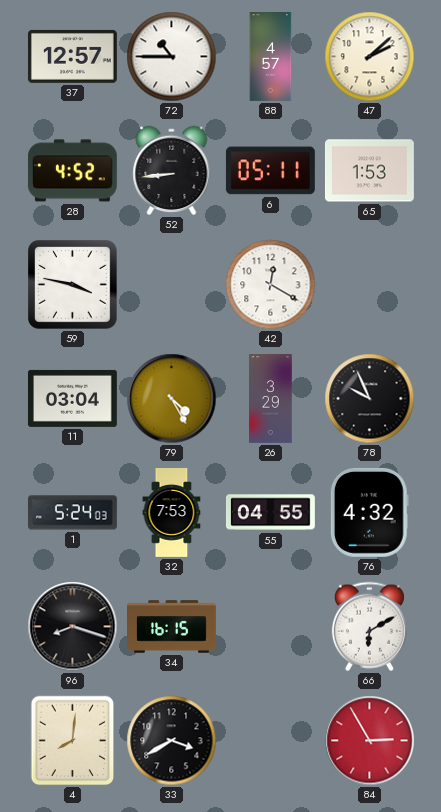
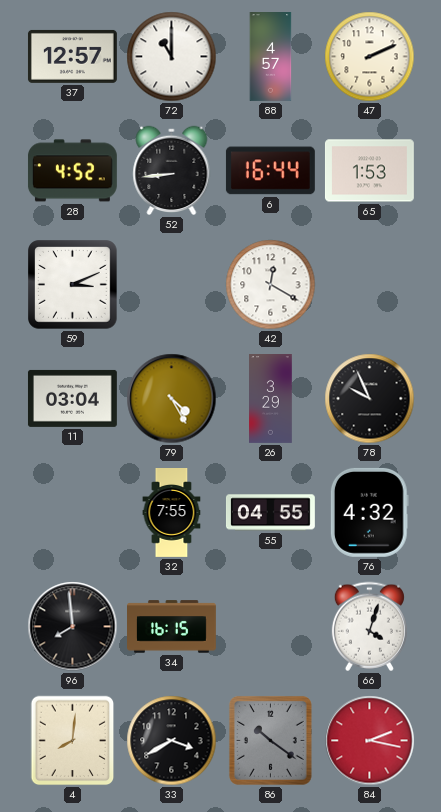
72: 10:45 -> 11:00
47: 2:08 -> 2:11
6: 05:11 -> 16:44
59: 3:47 -> 3:11
1: 5:24 -> none
32: 7:53 -> 7:55
96: 8:18 -> 7:59
66: 6:10 -> 4:03
86: none -> 10:21
84: 2:55 -> 2:17
